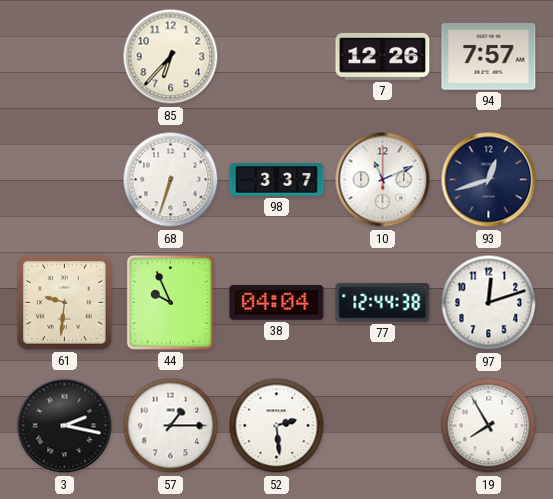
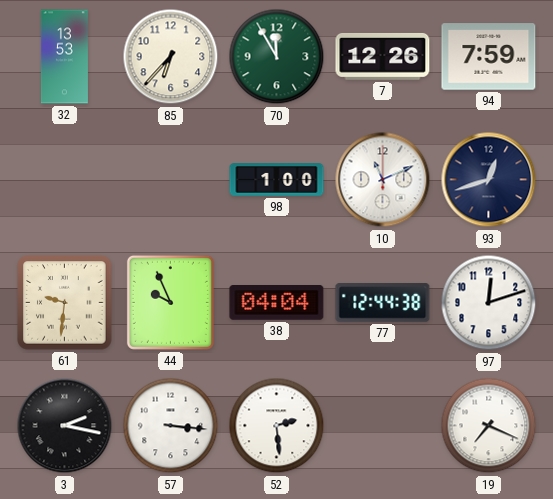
32: none -> 13:53
70: none -> 11:55
94: 7:57 -> 7:59
68: 6:33 -> none
98: 3:37 -> 1:00
57: 1:15 -> 3:16
19: 7:55 -> 7:19
